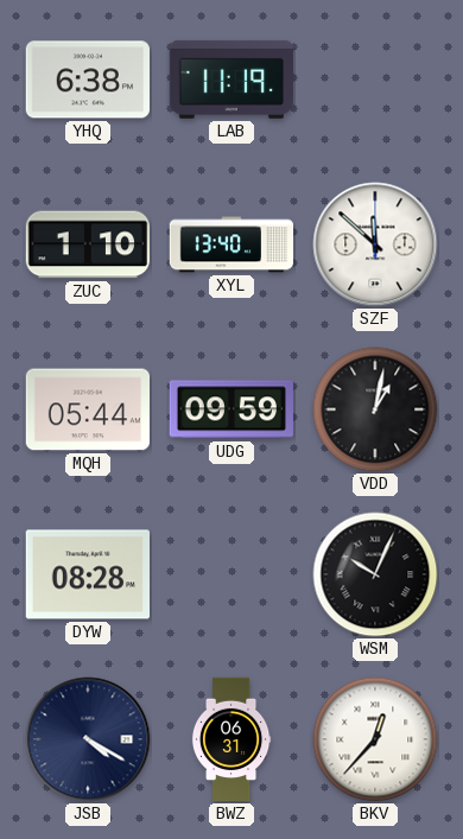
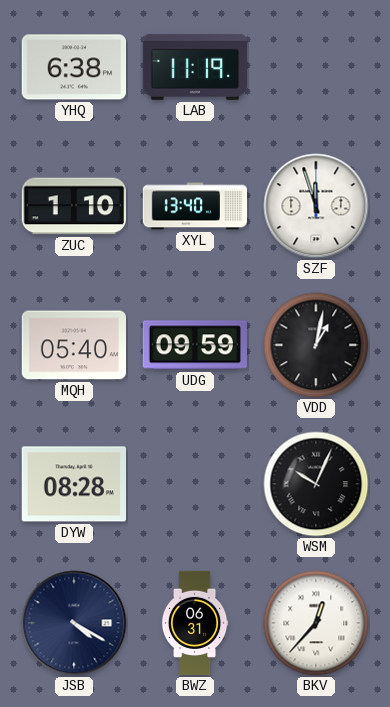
SZF: 11:52 -> 11:57
MQH: 05:44 -> 05:40
